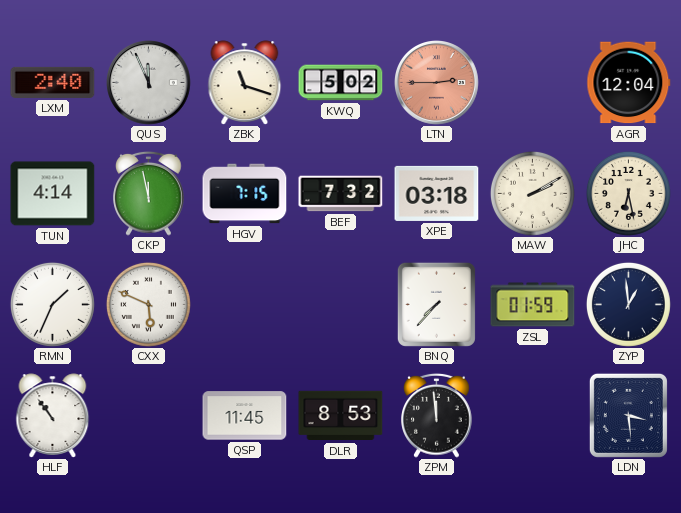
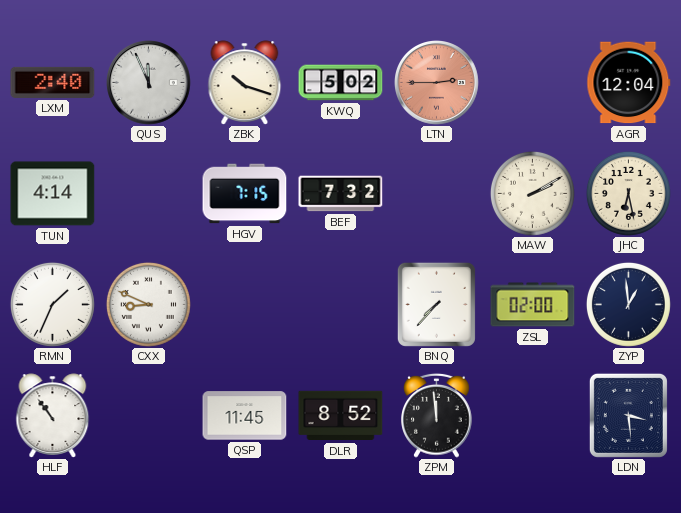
ZBK: 11:18 -> 10:18
CKP: 11:58 -> none
XPE: 03:18 -> none
CXX: 5:49 -> 8:49
ZSL: 01:59 -> 02:00
DLR: 8:53 -> 8:52
